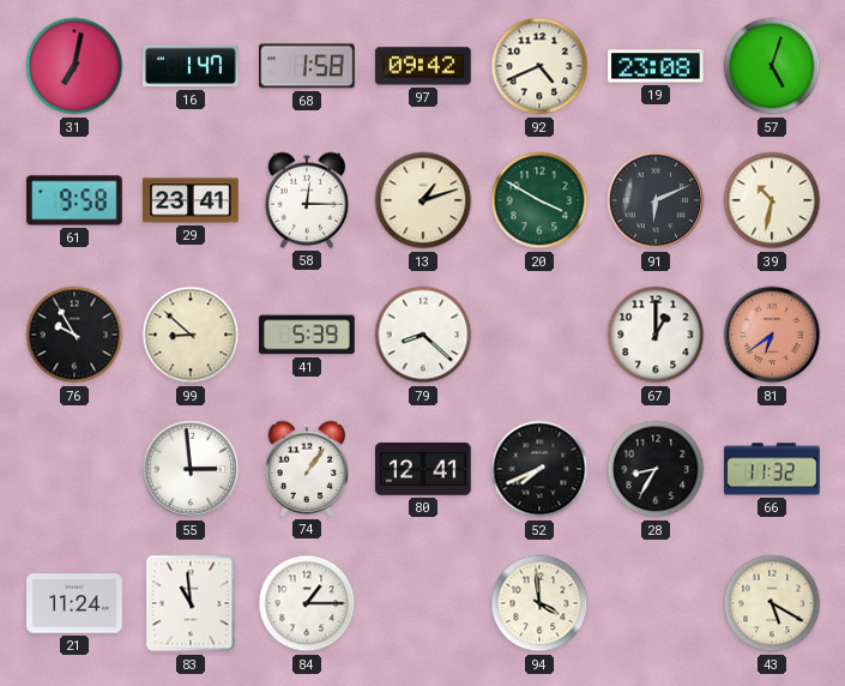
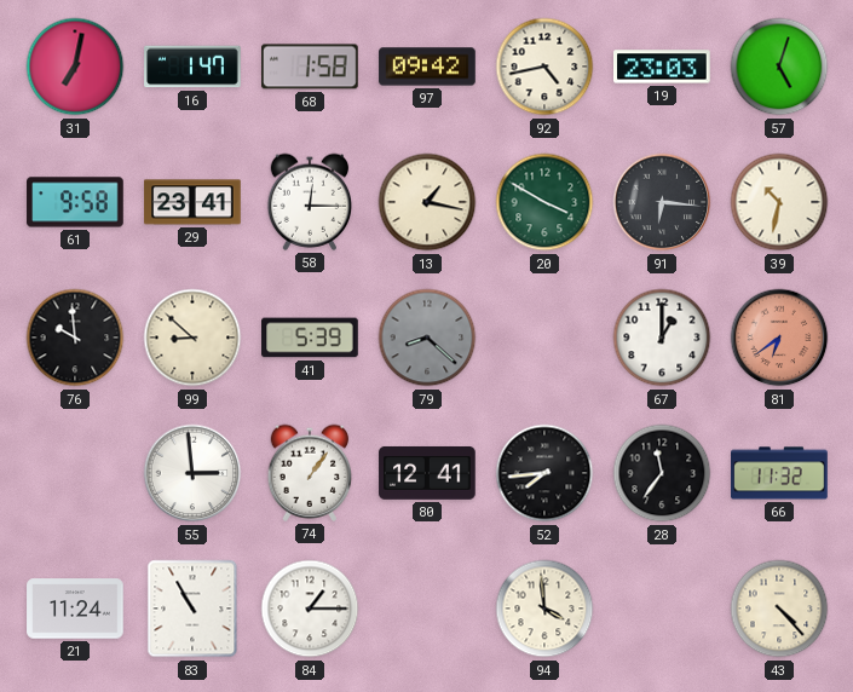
92: 4:41 -> 4:43
19: 23:08 -> 23:03
13: 1:12 -> 1:17
91: 6:11 -> 6:16
76: 9:55 -> 9:59
79 dial: white -> grey
52: 7:41 -> 7:44
28: 8:35 -> 11:36
83: 10:59 -> 10:55
43: 5:20 -> 4:23
